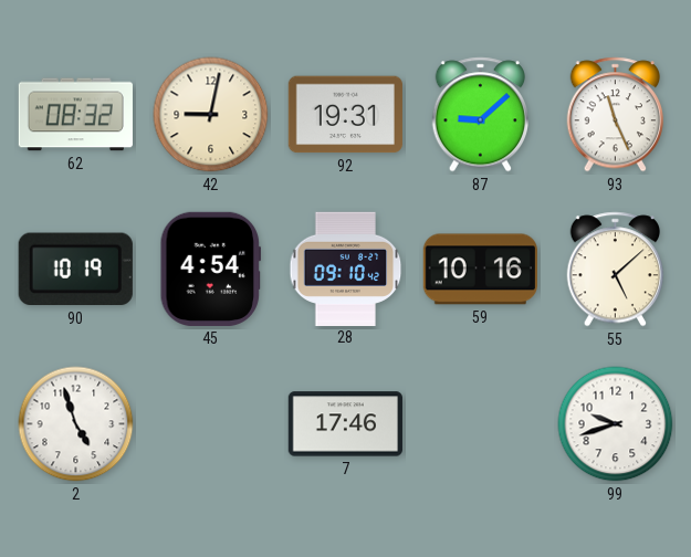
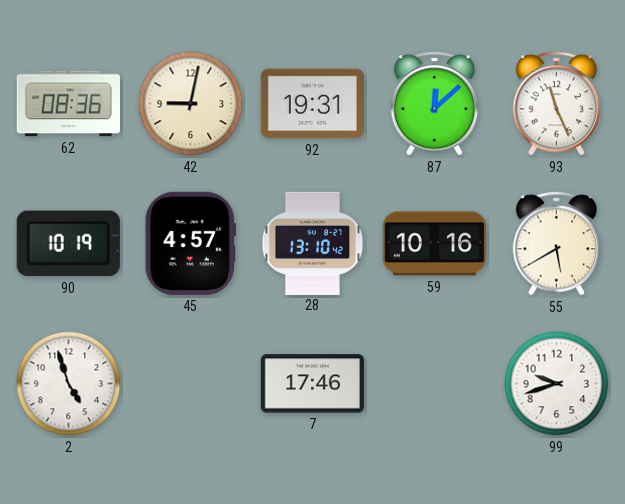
62: 08:32 -> 08:36
87: 9:08 -> 12:08
45: 4:54 -> 4:57
28: 09:10 -> 13:10
55: 5:08 -> 5:40
